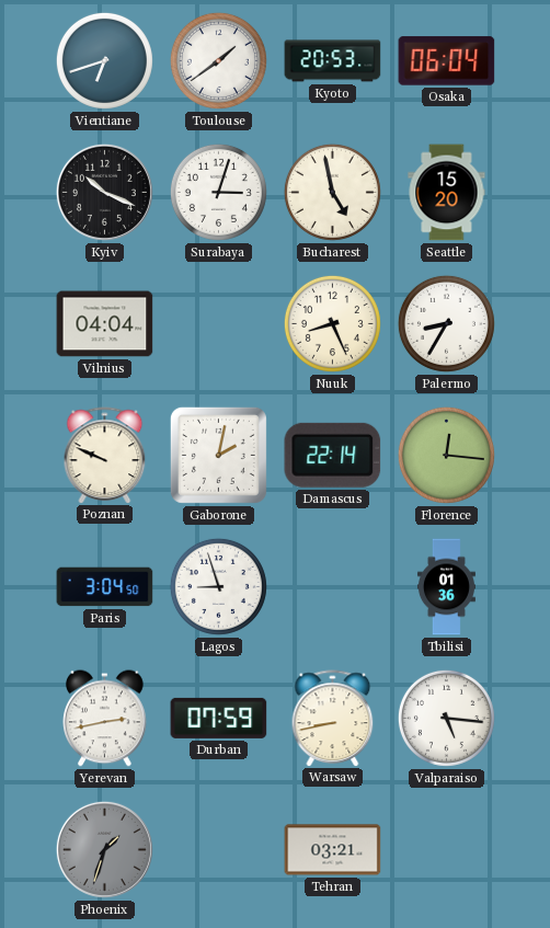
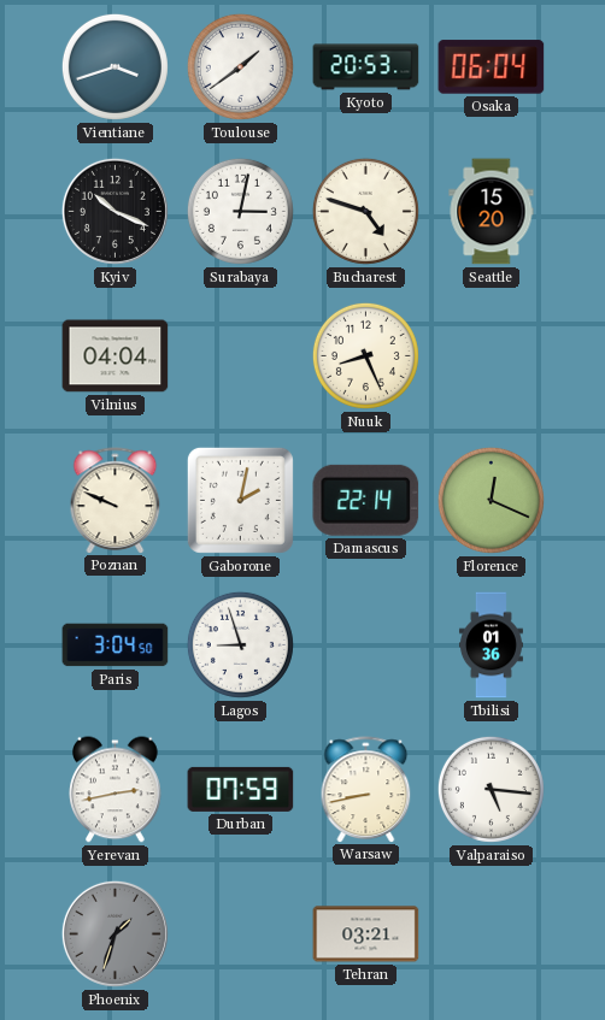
Vientiane: 6:42 -> 3:42
Surabaya: 3:03 -> 3:02
Bucharest: 4:58 -> 4:48
Palermo: 8:35 -> none
Florence: 12:16 -> 12:19
